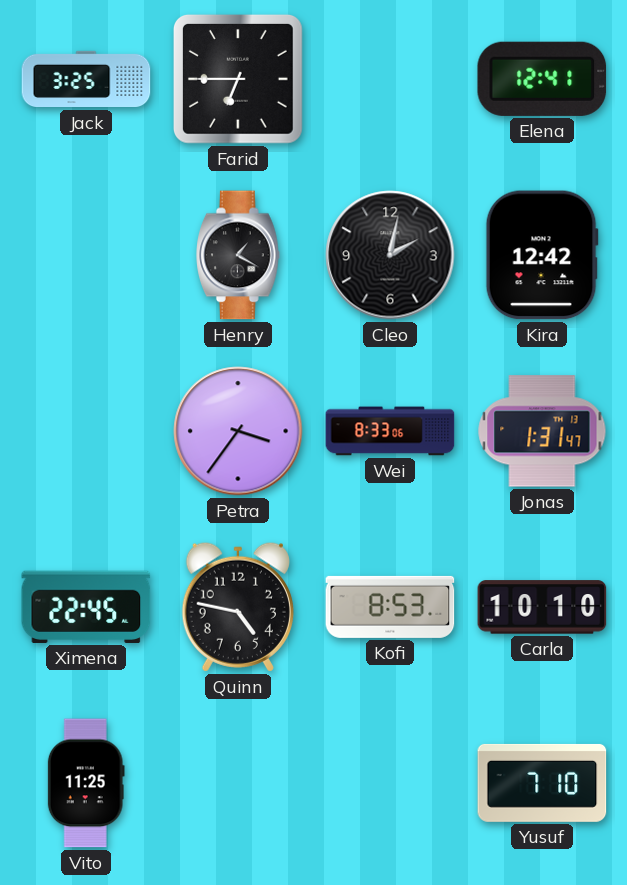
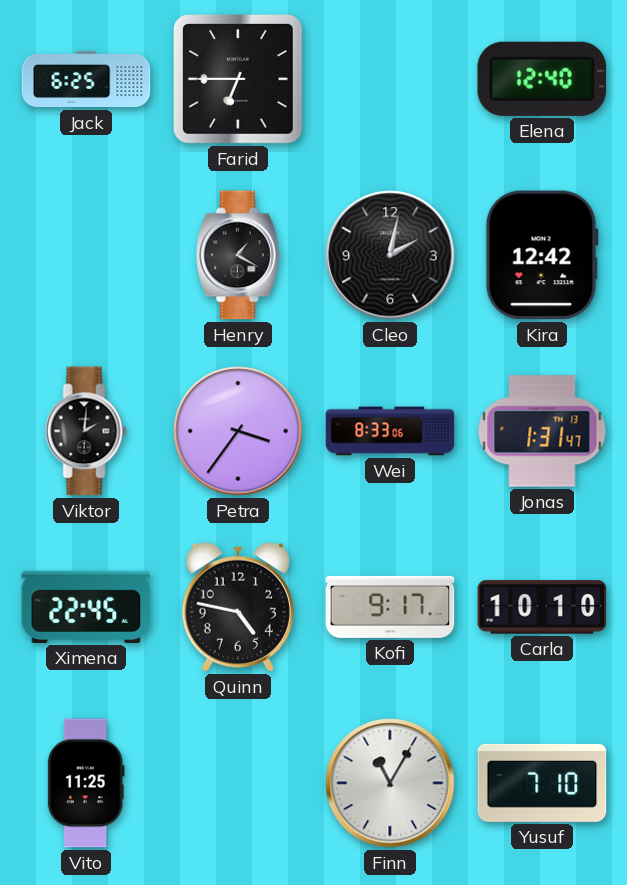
Jack: 3:25 -> 6:25
Elena: 12:41 -> 12:40
Viktor: none -> 2:01
Kofi: 8:53 -> 9:17
Finn: none -> 11:05
